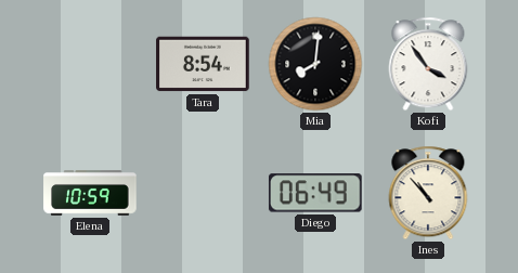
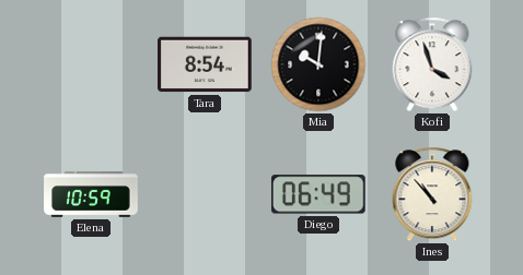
Mia: 8:01 -> 10:01
Kofi: 3:54 -> 3:57
